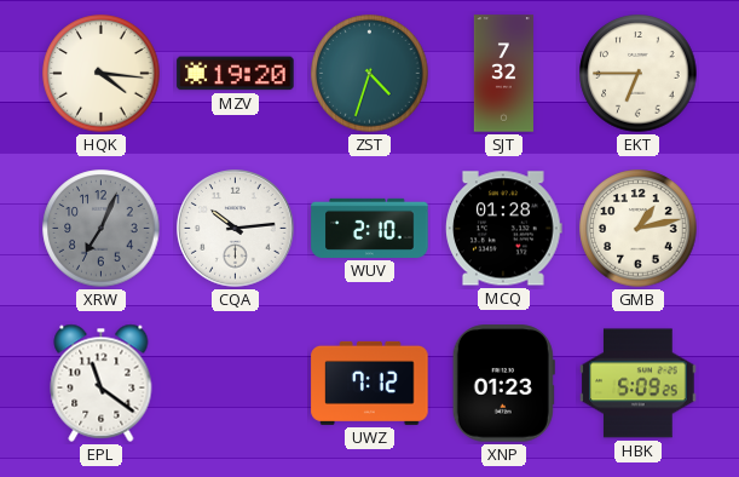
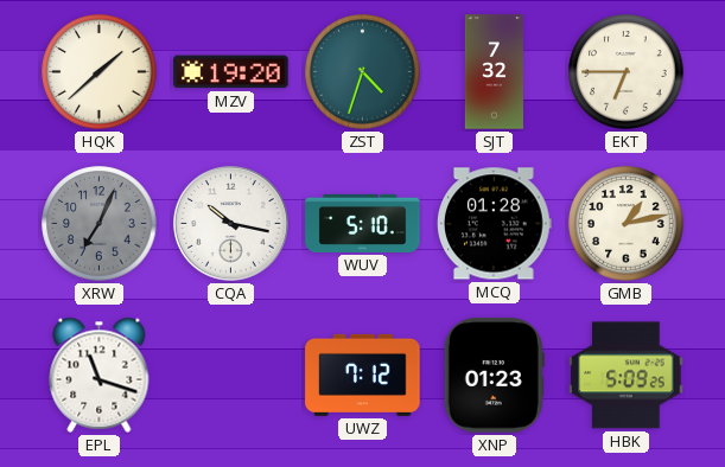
HQK: 4:16 -> 1:38
CQA: 10:14 -> 10:17
WUV: 2:10 -> 5:10
EPL: 11:21 -> 11:18
